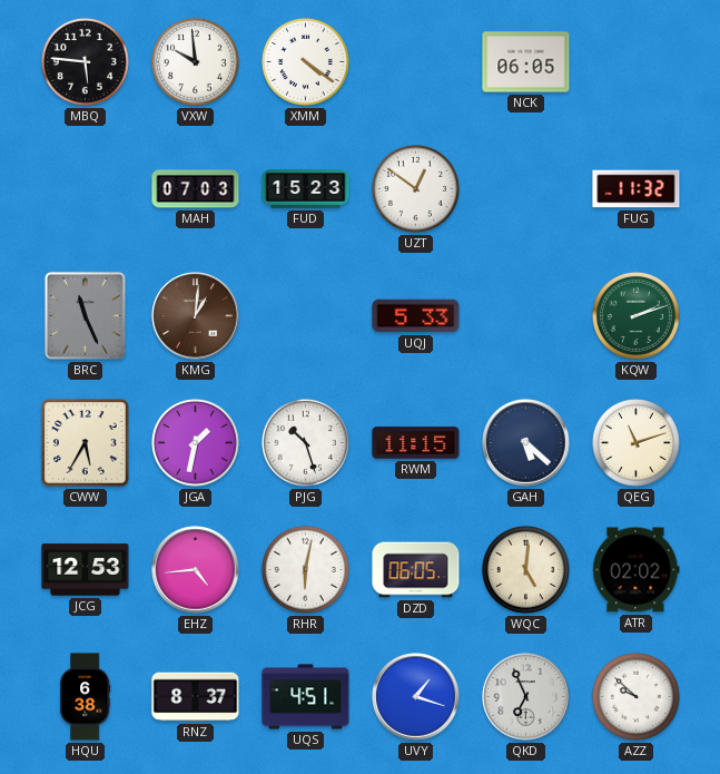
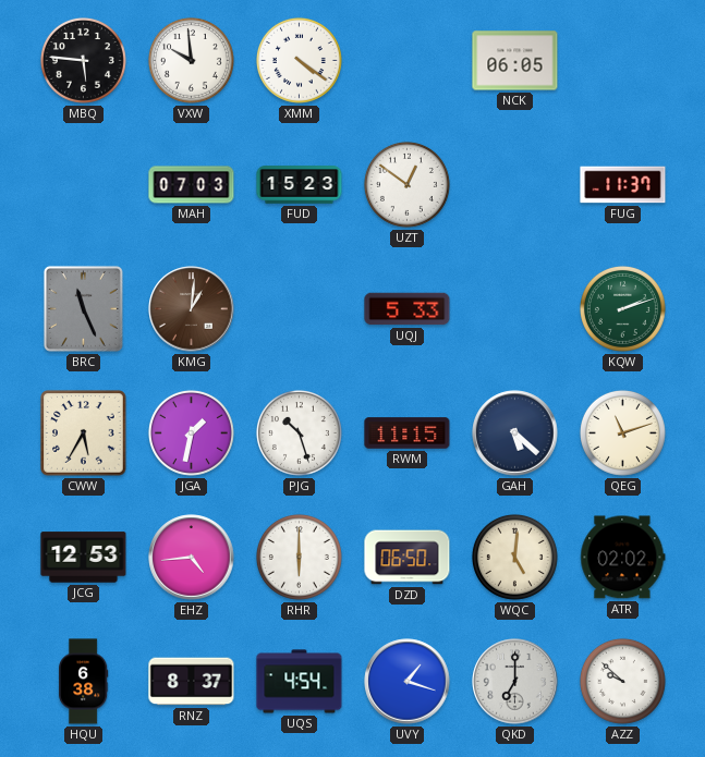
FUG: 11:32 -> 11:37
RHR: 6:02 -> 6:00
DZD: 06:05 -> 06:50
UQS: 4:51 -> 4:54
QKD: 6:56 -> 7:00
